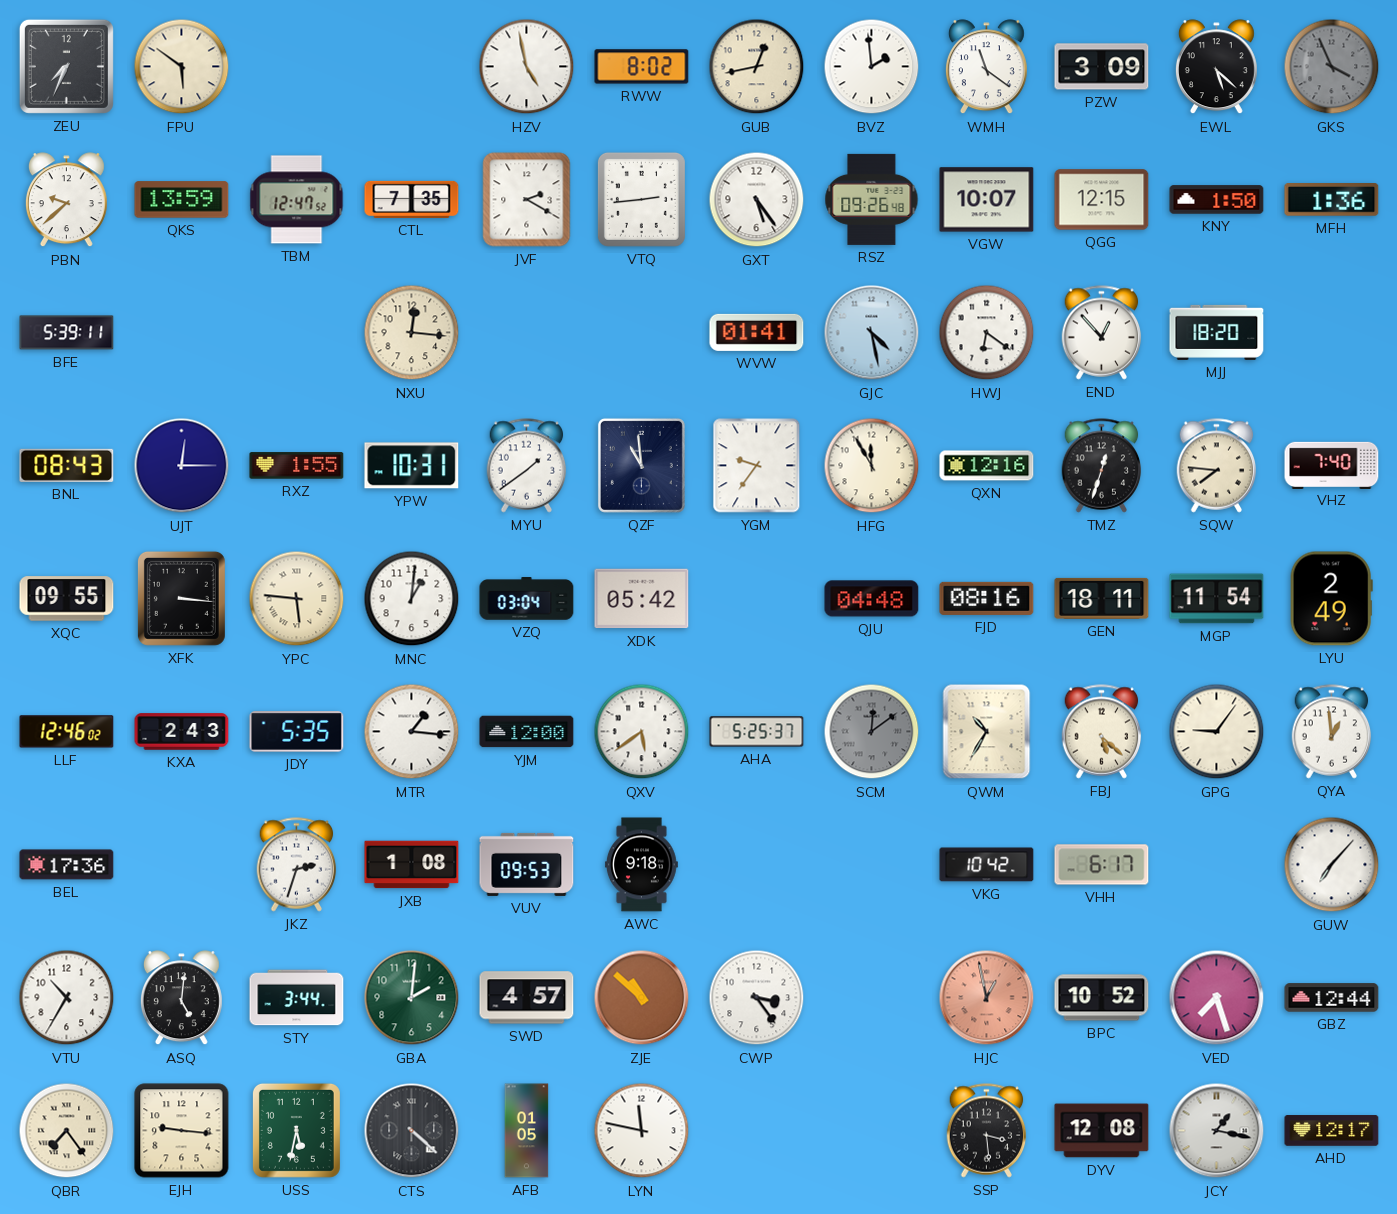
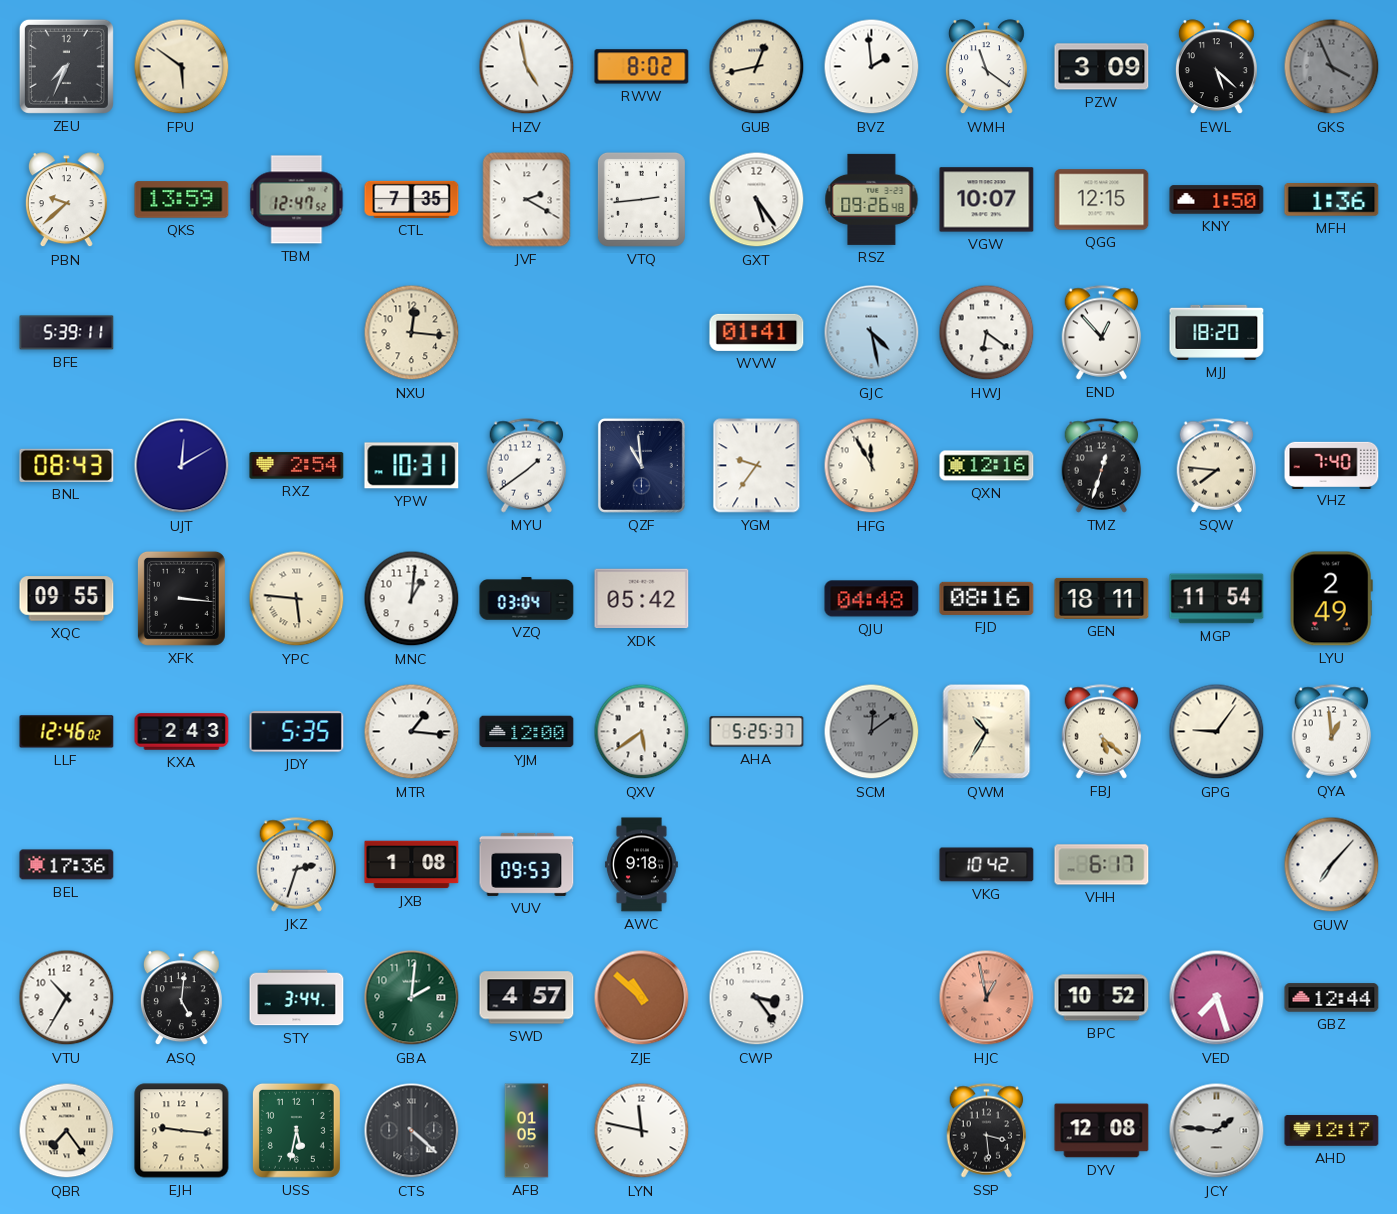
UJT: 12:15 -> 12:10
RXZ: 1:55 -> 2:54
JCY: 1:17 -> 1:46
